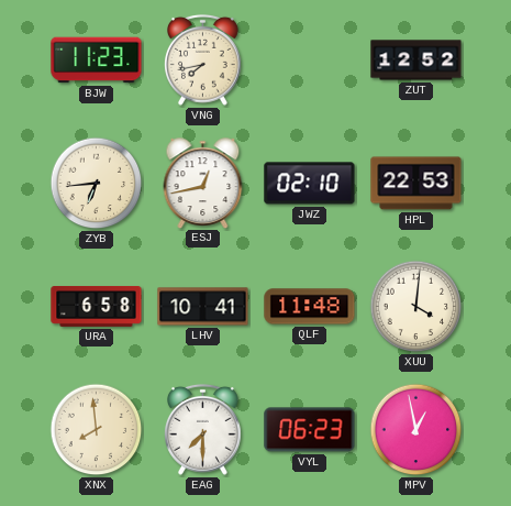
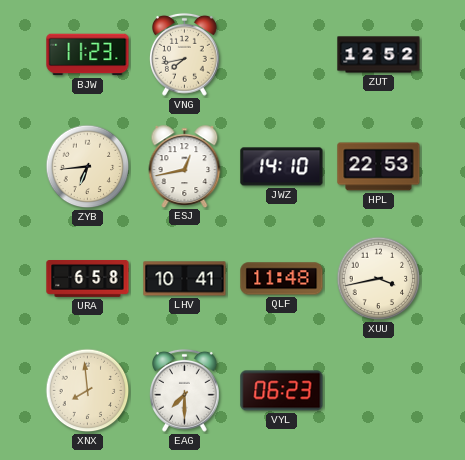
JWZ: 02:10 -> 14:10
XUU: 4:01 -> 3:43
MPV: 12:58 -> none
